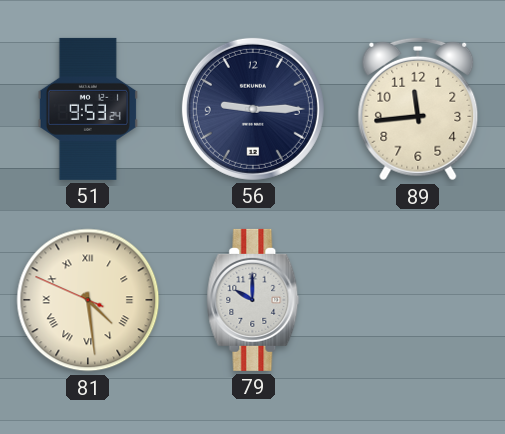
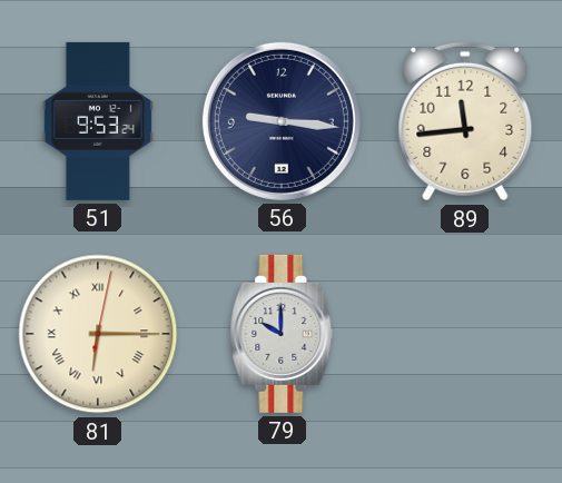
56: 9:15 -> 9:16
81: 4:28 -> 6:15
